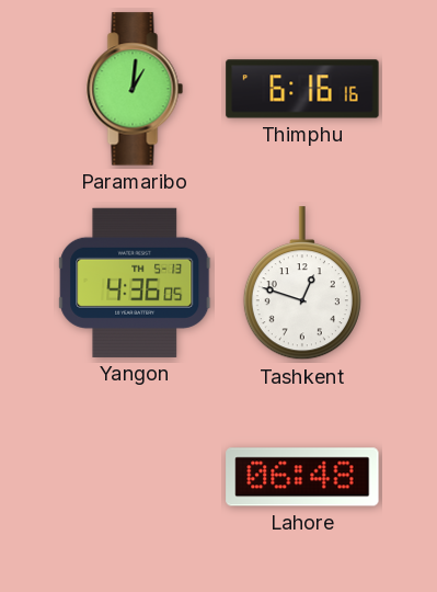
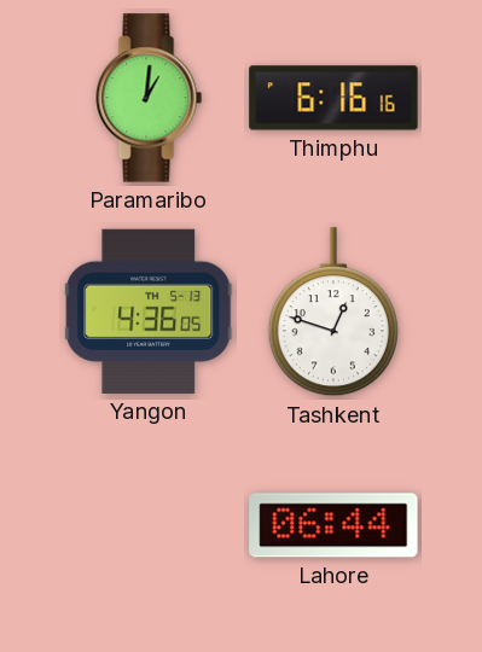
Lahore: 06:48 -> 06:44
